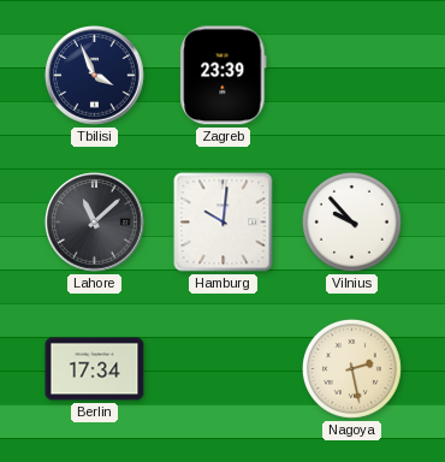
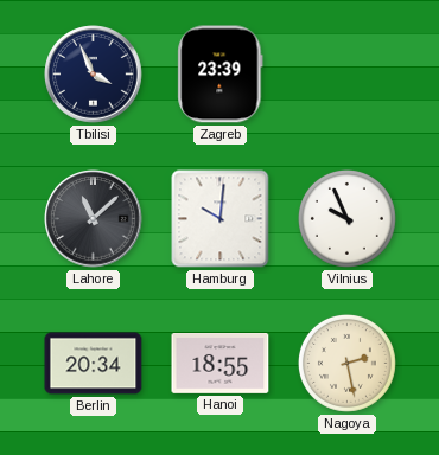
Vilnius: 9:53 -> 9:56
Berlin: 17:34 -> 20:34
Hanoi: none -> 18:55
